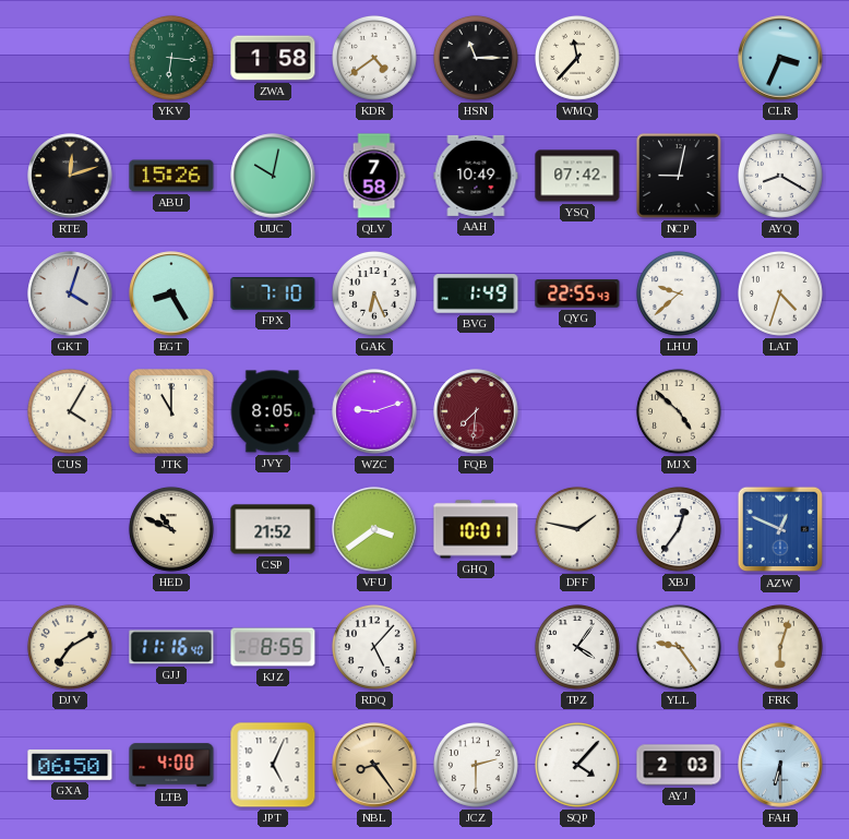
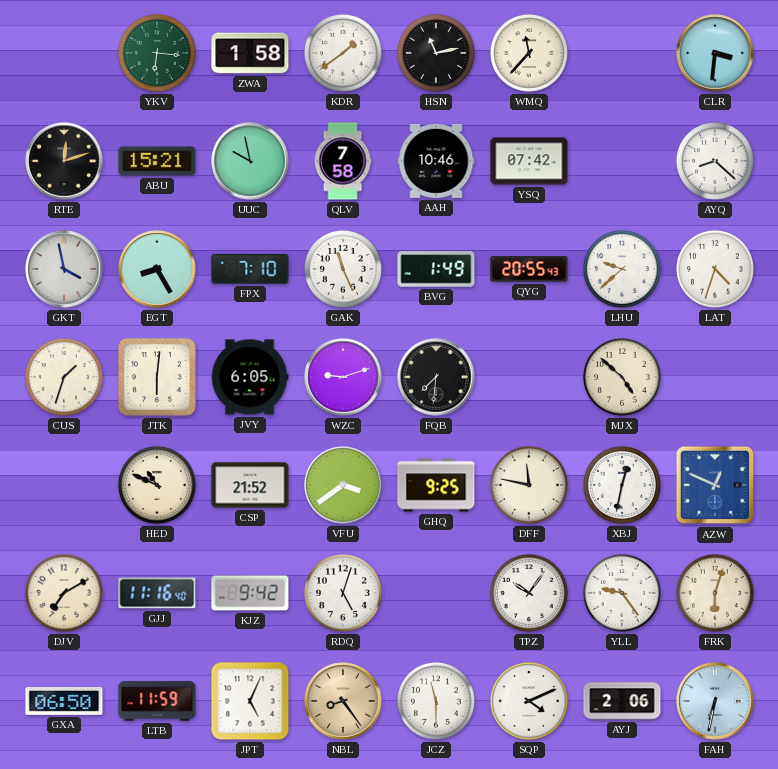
KDR: 4:39 -> 1:39
HSN: 11:15 -> 11:13
CLR: 3:34 -> 3:31
ABU: 15:26 -> 15:21
UUC: 10:02 -> 9:58
AAH: 10:49 -> 10:46
NCP: 9:02 -> none
AYQ: 8:20 -> 8:22
GKT: 4:03 -> 3:58
GAK: 6:26 -> 11:26
QYG: 22:55 -> 20:55
CUS: 4:05 -> 1:33
JTK: 11:00 -> 6:01
JVY: 8:05 -> 6:05
FQB dial: burgundy -> black
GHQ: 10:01 -> 9:25
DFF: 1:47 -> 11:47
XBJ: 12:36 -> 12:32
KJZ: 8:55 -> 9:42
RDQ: 5:07 -> 5:03
TPZ: 4:06 -> 10:06
LTB: 4:00 -> 11:59
JCZ: 2:30 -> 11:30
SQP: 4:07 -> 4:11
AYJ: 2:03 -> 2:06
FAH: 6:30 -> 6:32
